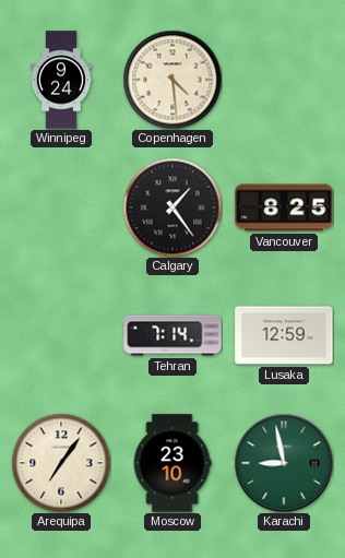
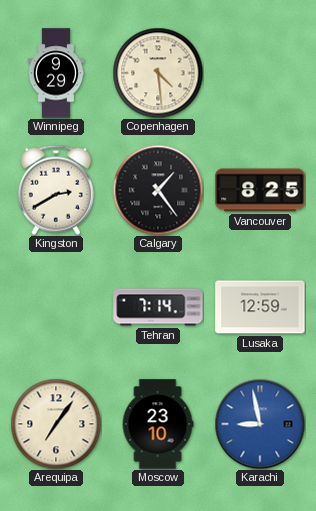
Winnipeg: 9:24 -> 9:29
Kingston: none -> 2:40
Karachi dial: green -> blue
